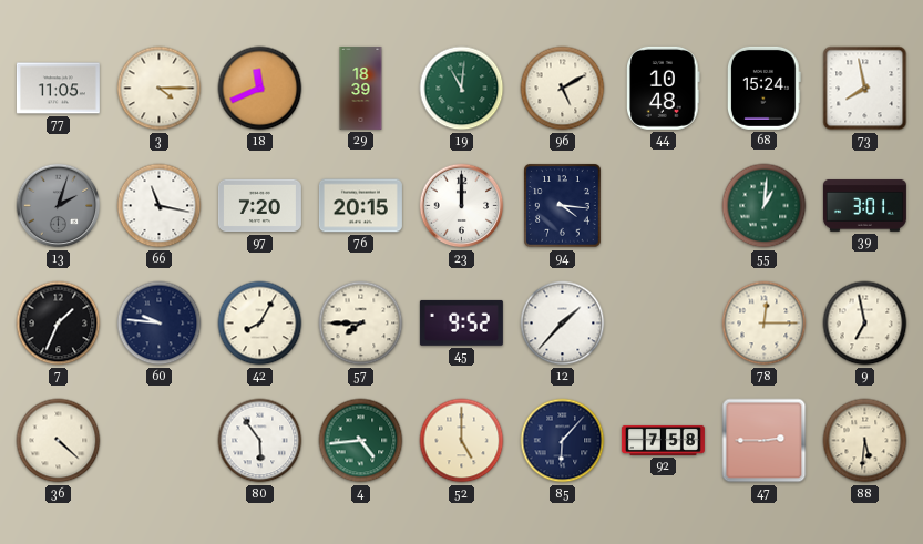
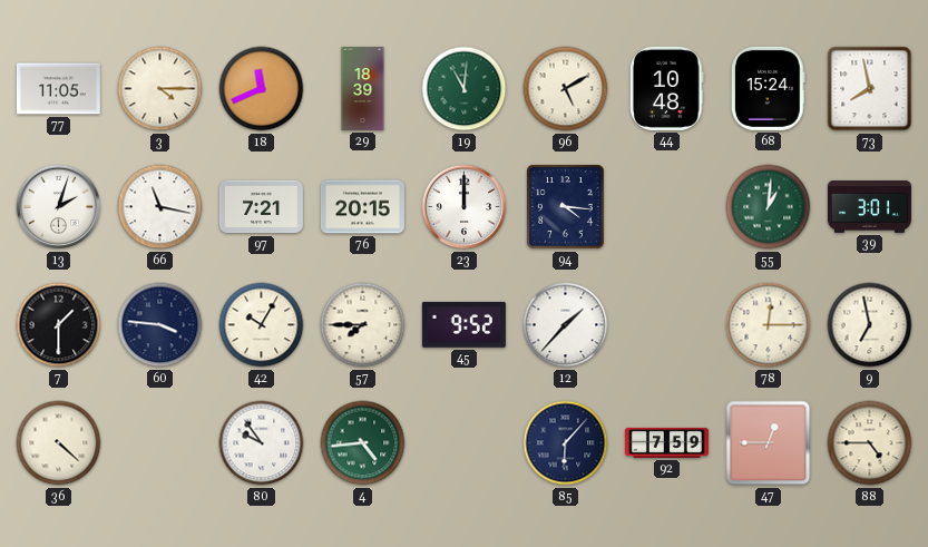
13 dial: grey -> white
97: 7:20 -> 7:21
7: 1:34 -> 1:30
60: 9:46 -> 3:46
42: 8:05 -> 10:05
80: 5:54 -> 9:54
52: 5:00 -> none
92: 7:58 -> 7:59
47: 2:45 -> 12:45
88: 5:31 -> 4:45
